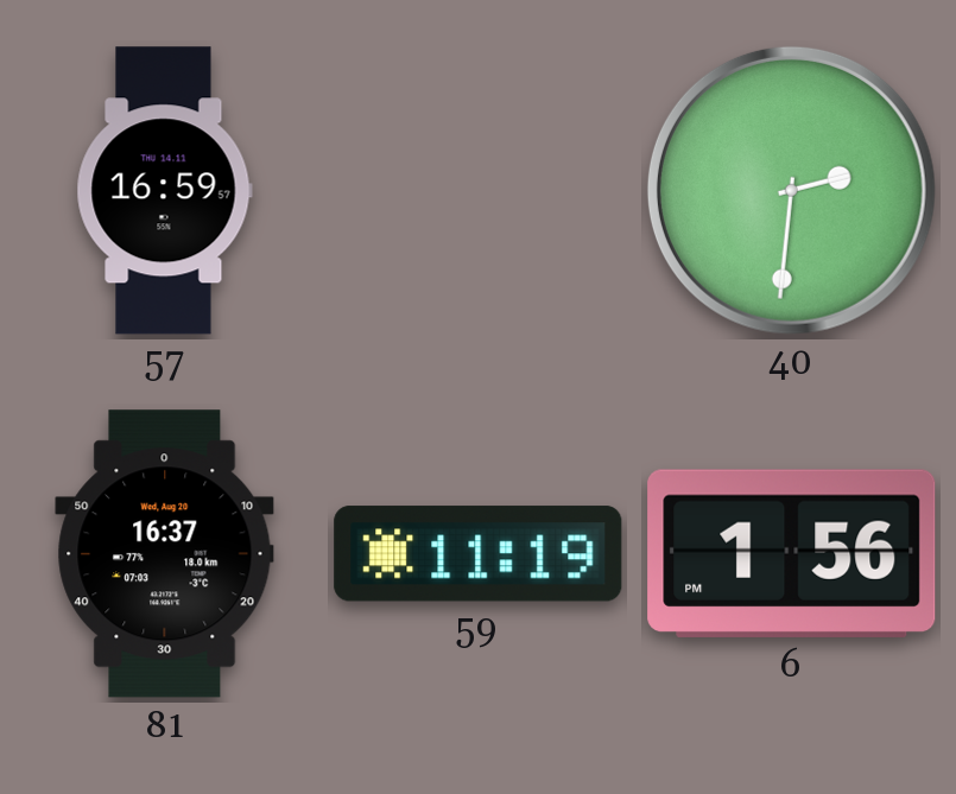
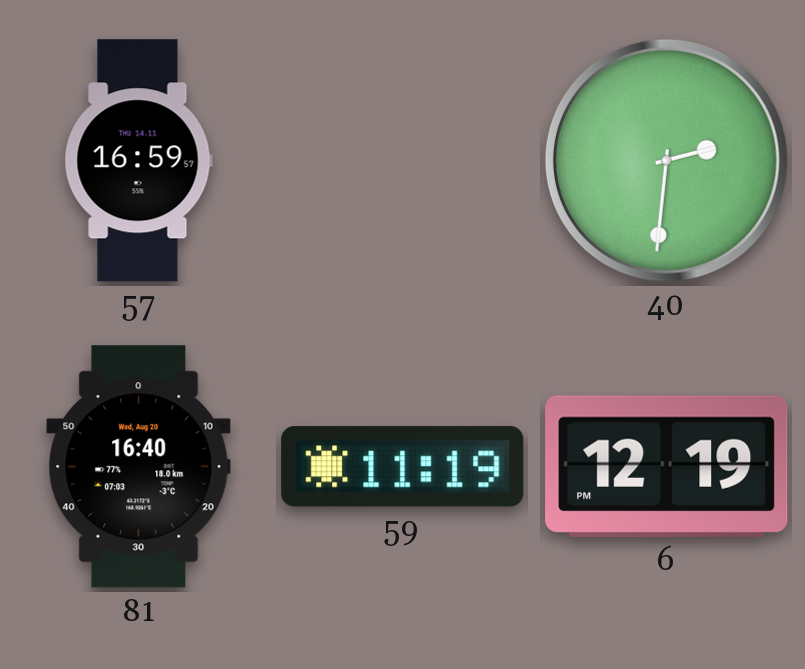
81: 16:37 -> 16:40
6: 1:56 -> 12:19
